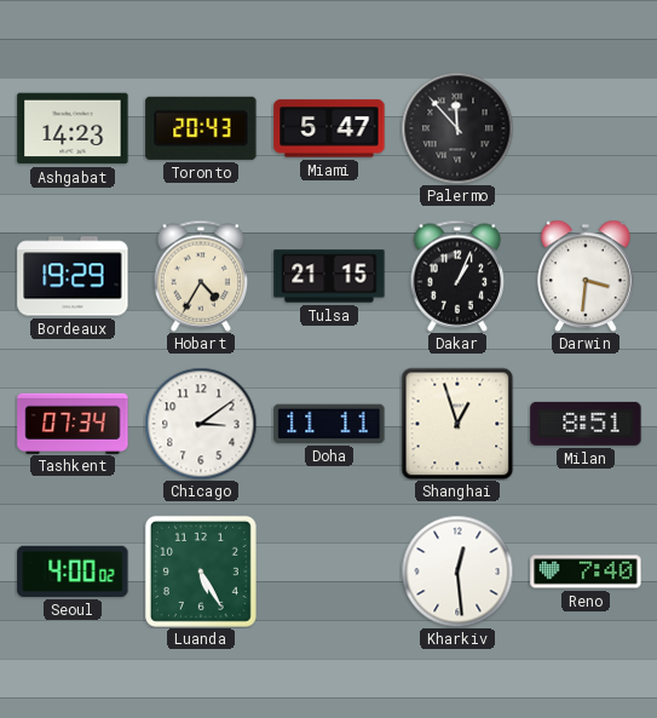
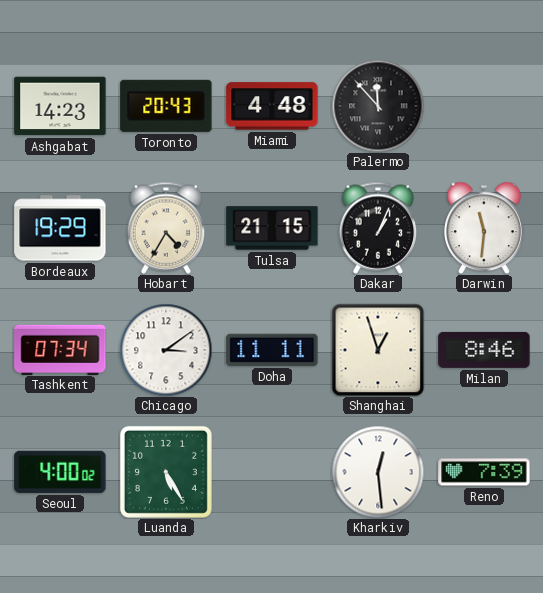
Miami: 5:47 -> 4:48
Darwin: 3:31 -> 11:31
Milan: 8:51 -> 8:46
Reno: 7:40 -> 7:39
